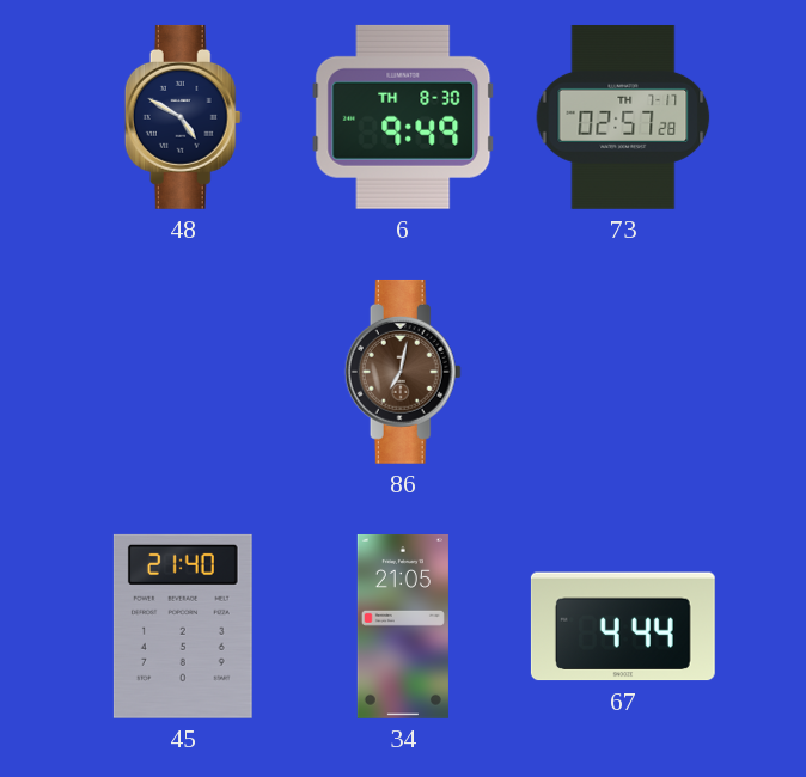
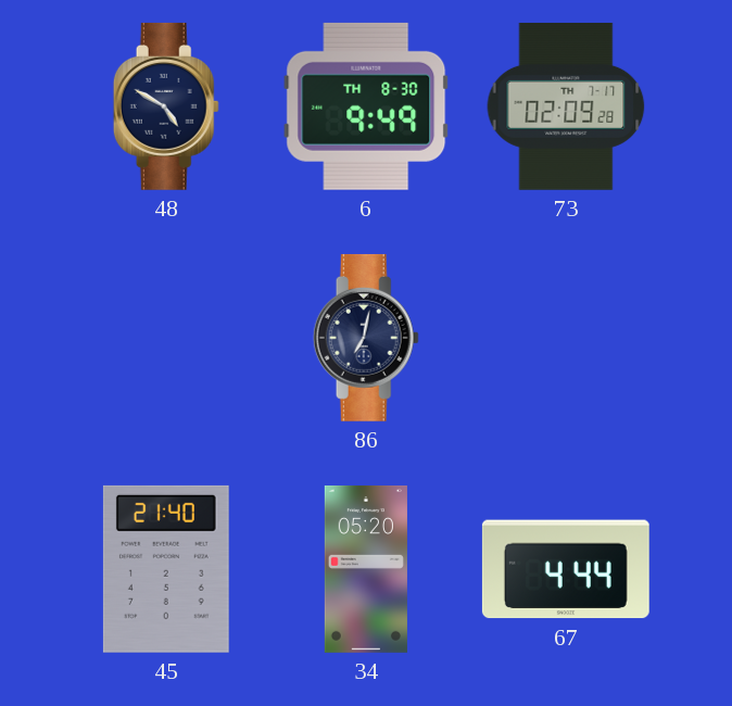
73: 02:57 -> 02:09
86 dial: brown -> navy
34: 21:05 -> 05:20
